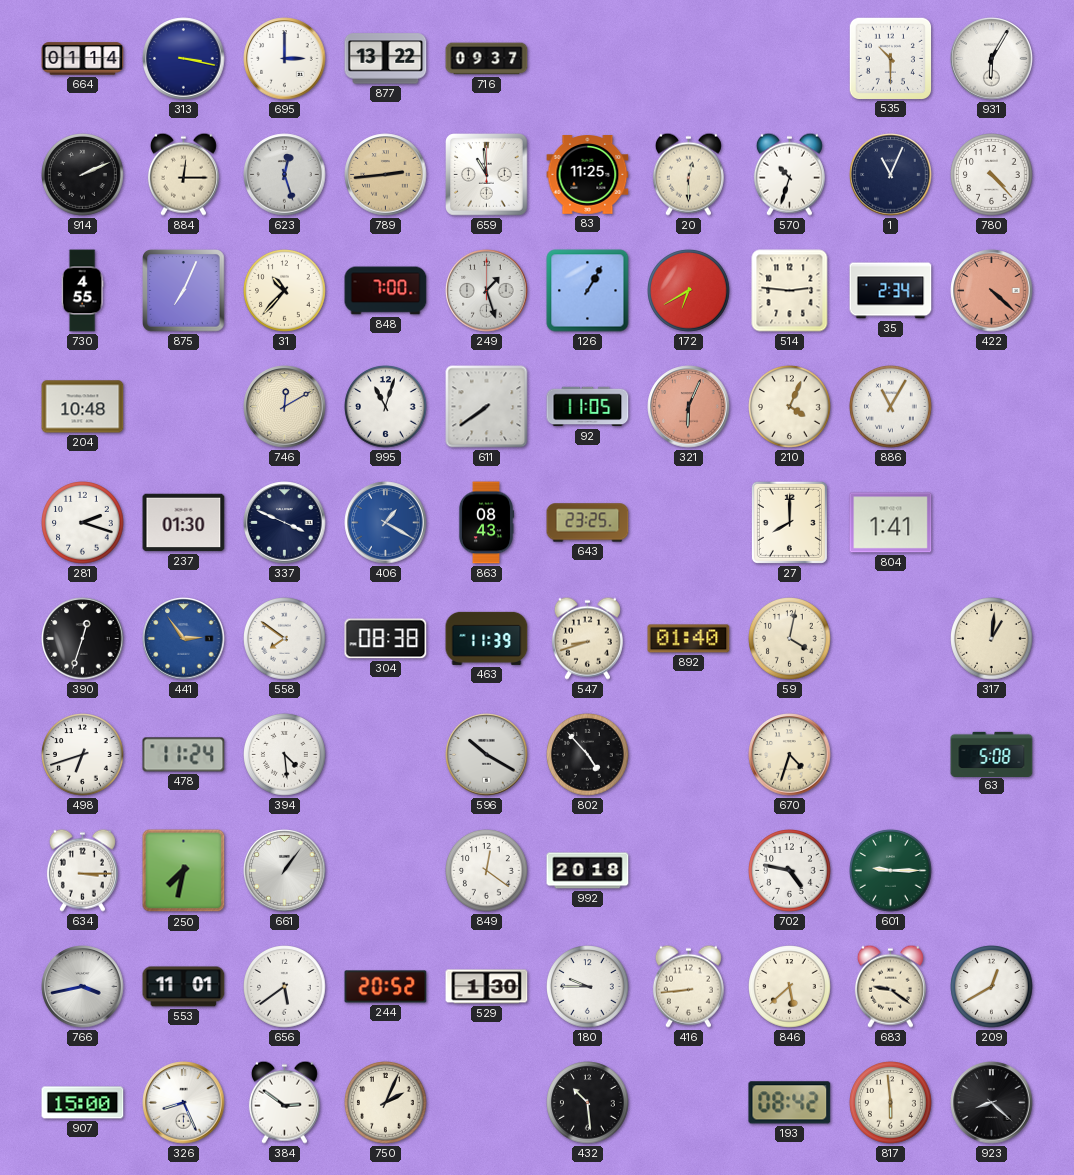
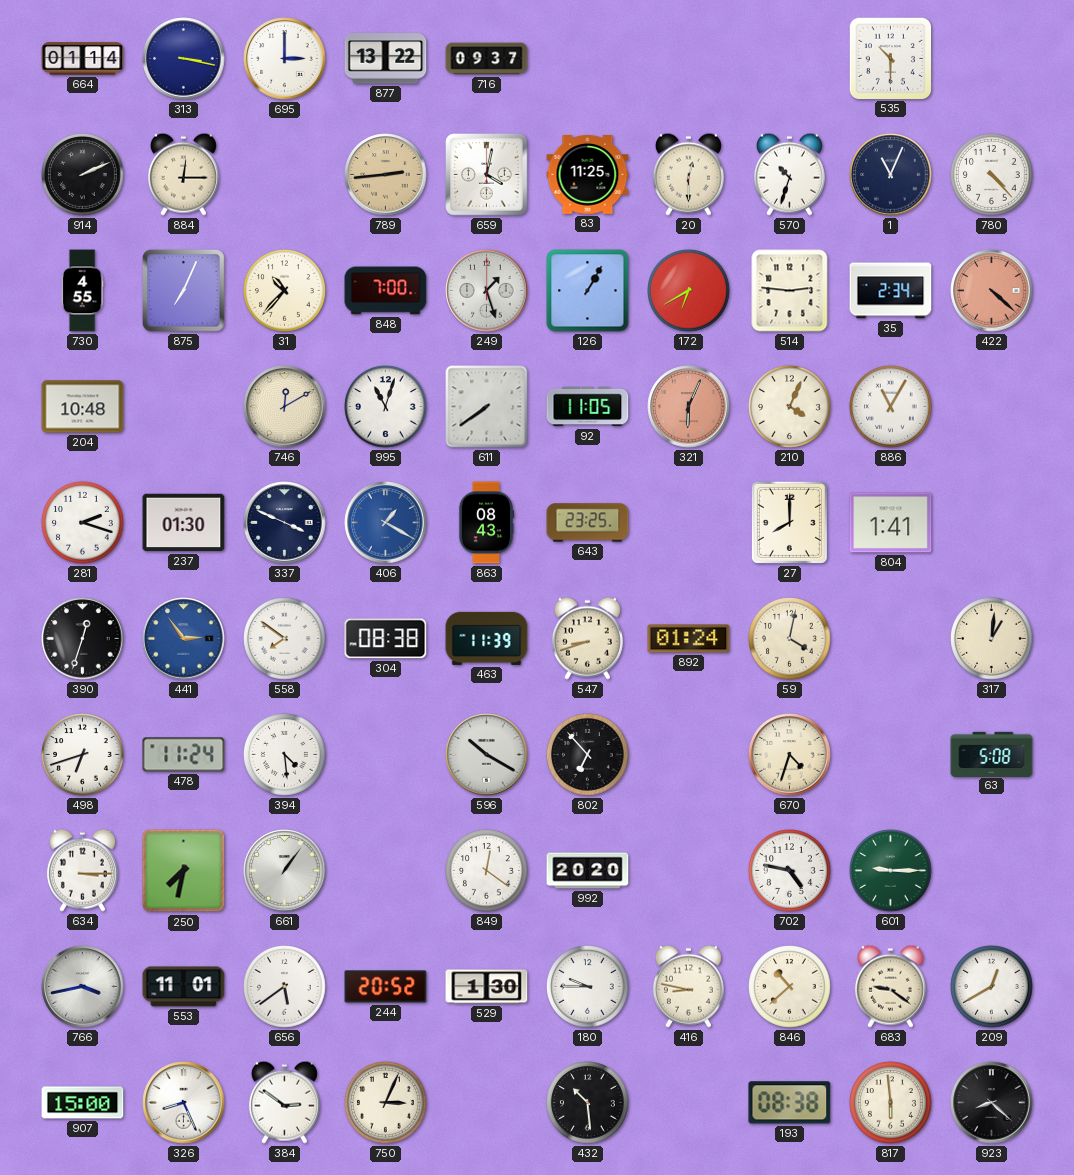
931: 6:05 -> none
623: 12:27 -> none
659: 10:59 -> 4:02
892: 01:40 -> 01:24
802: 4:53 -> 6:53
992: 20:18 -> 20:20
416: 8:44 -> 8:47
846: 5:38 -> 10:38
750: 2:04 -> 3:04
193: 08:42 -> 08:38
